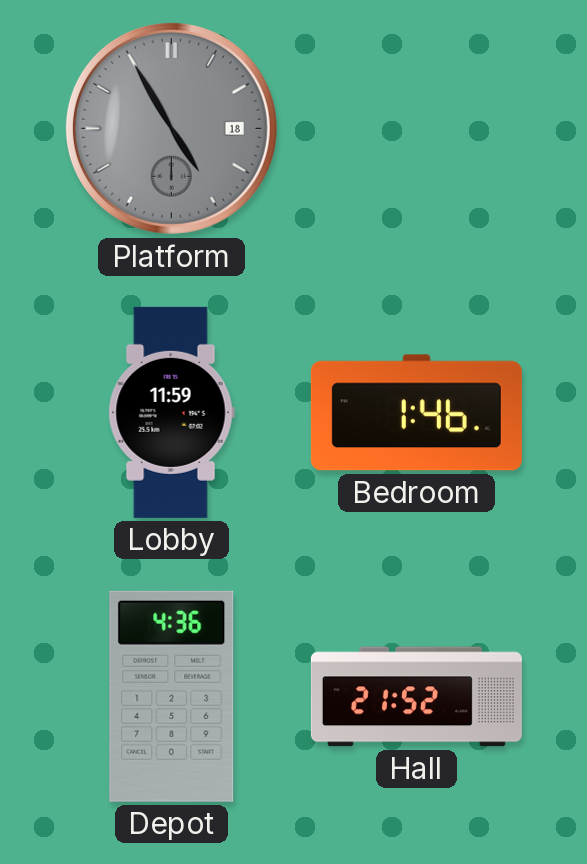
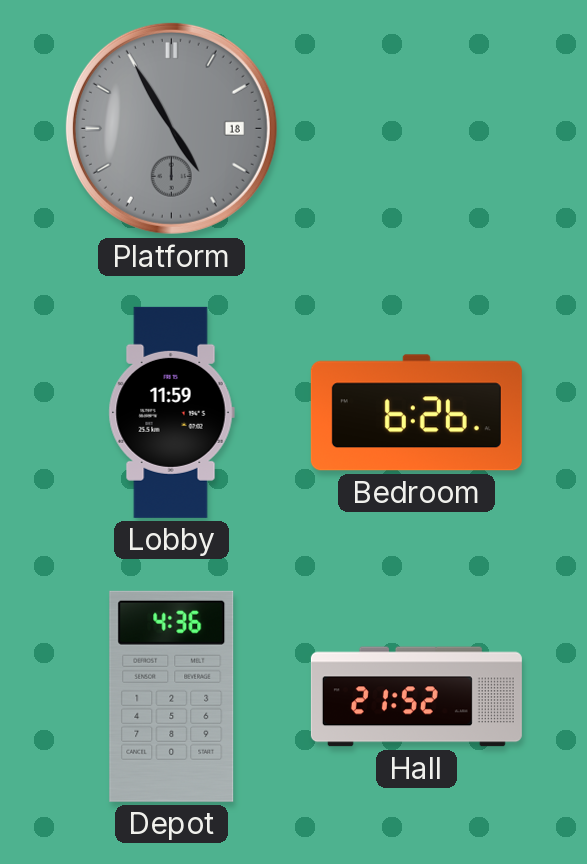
Bedroom: 1:46 -> 6:26
